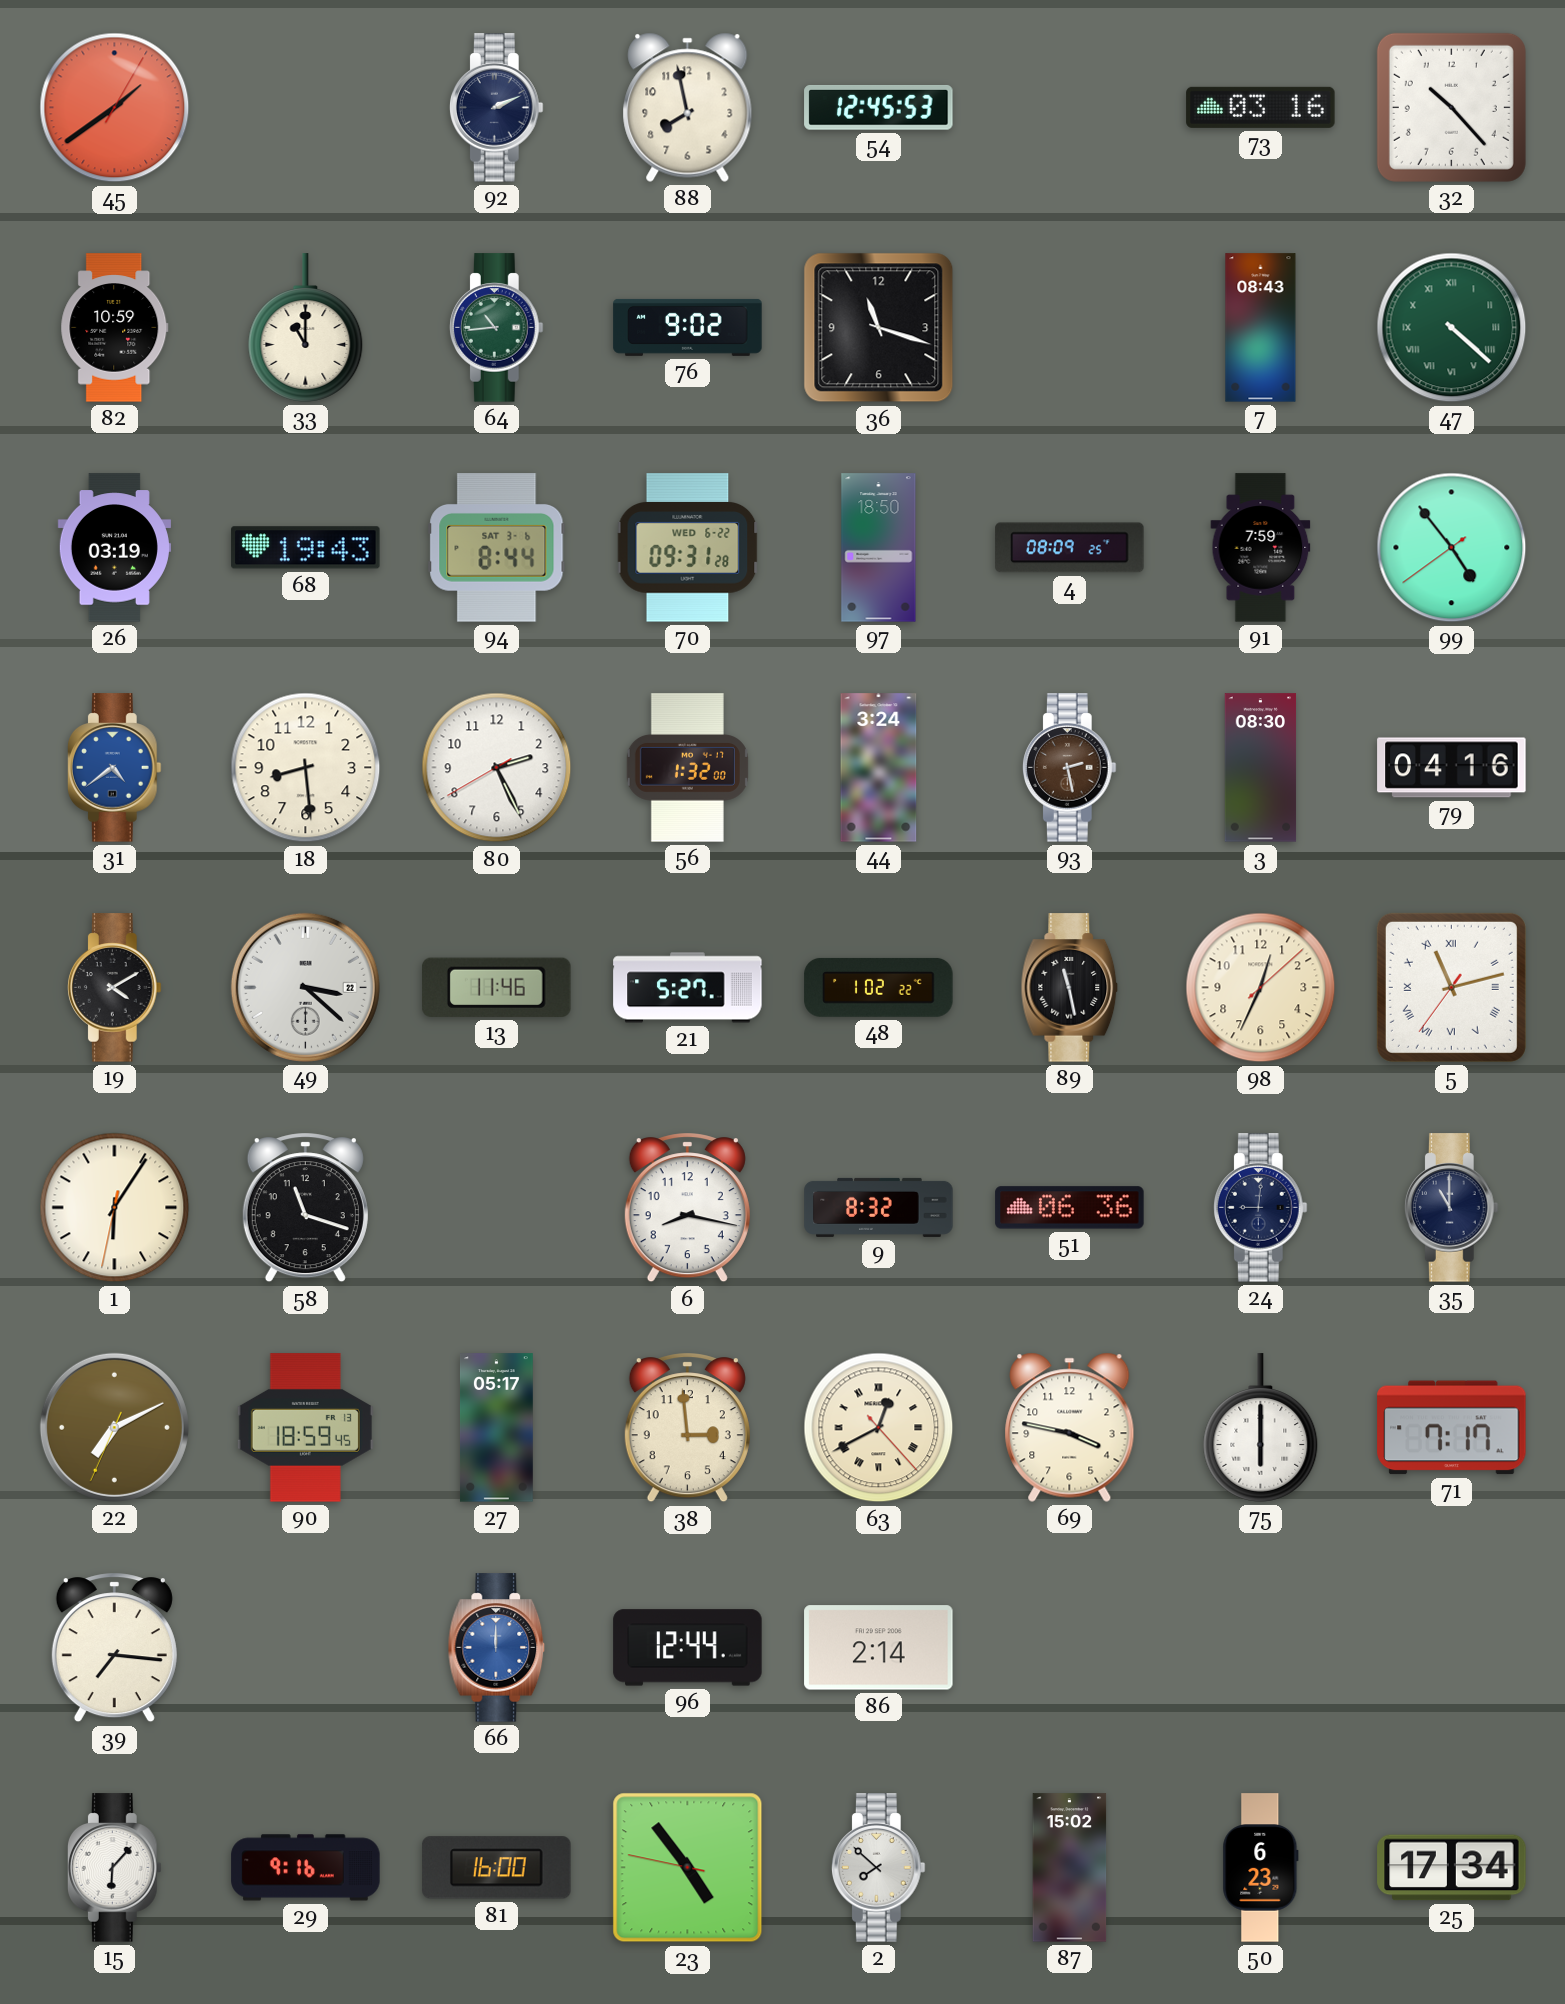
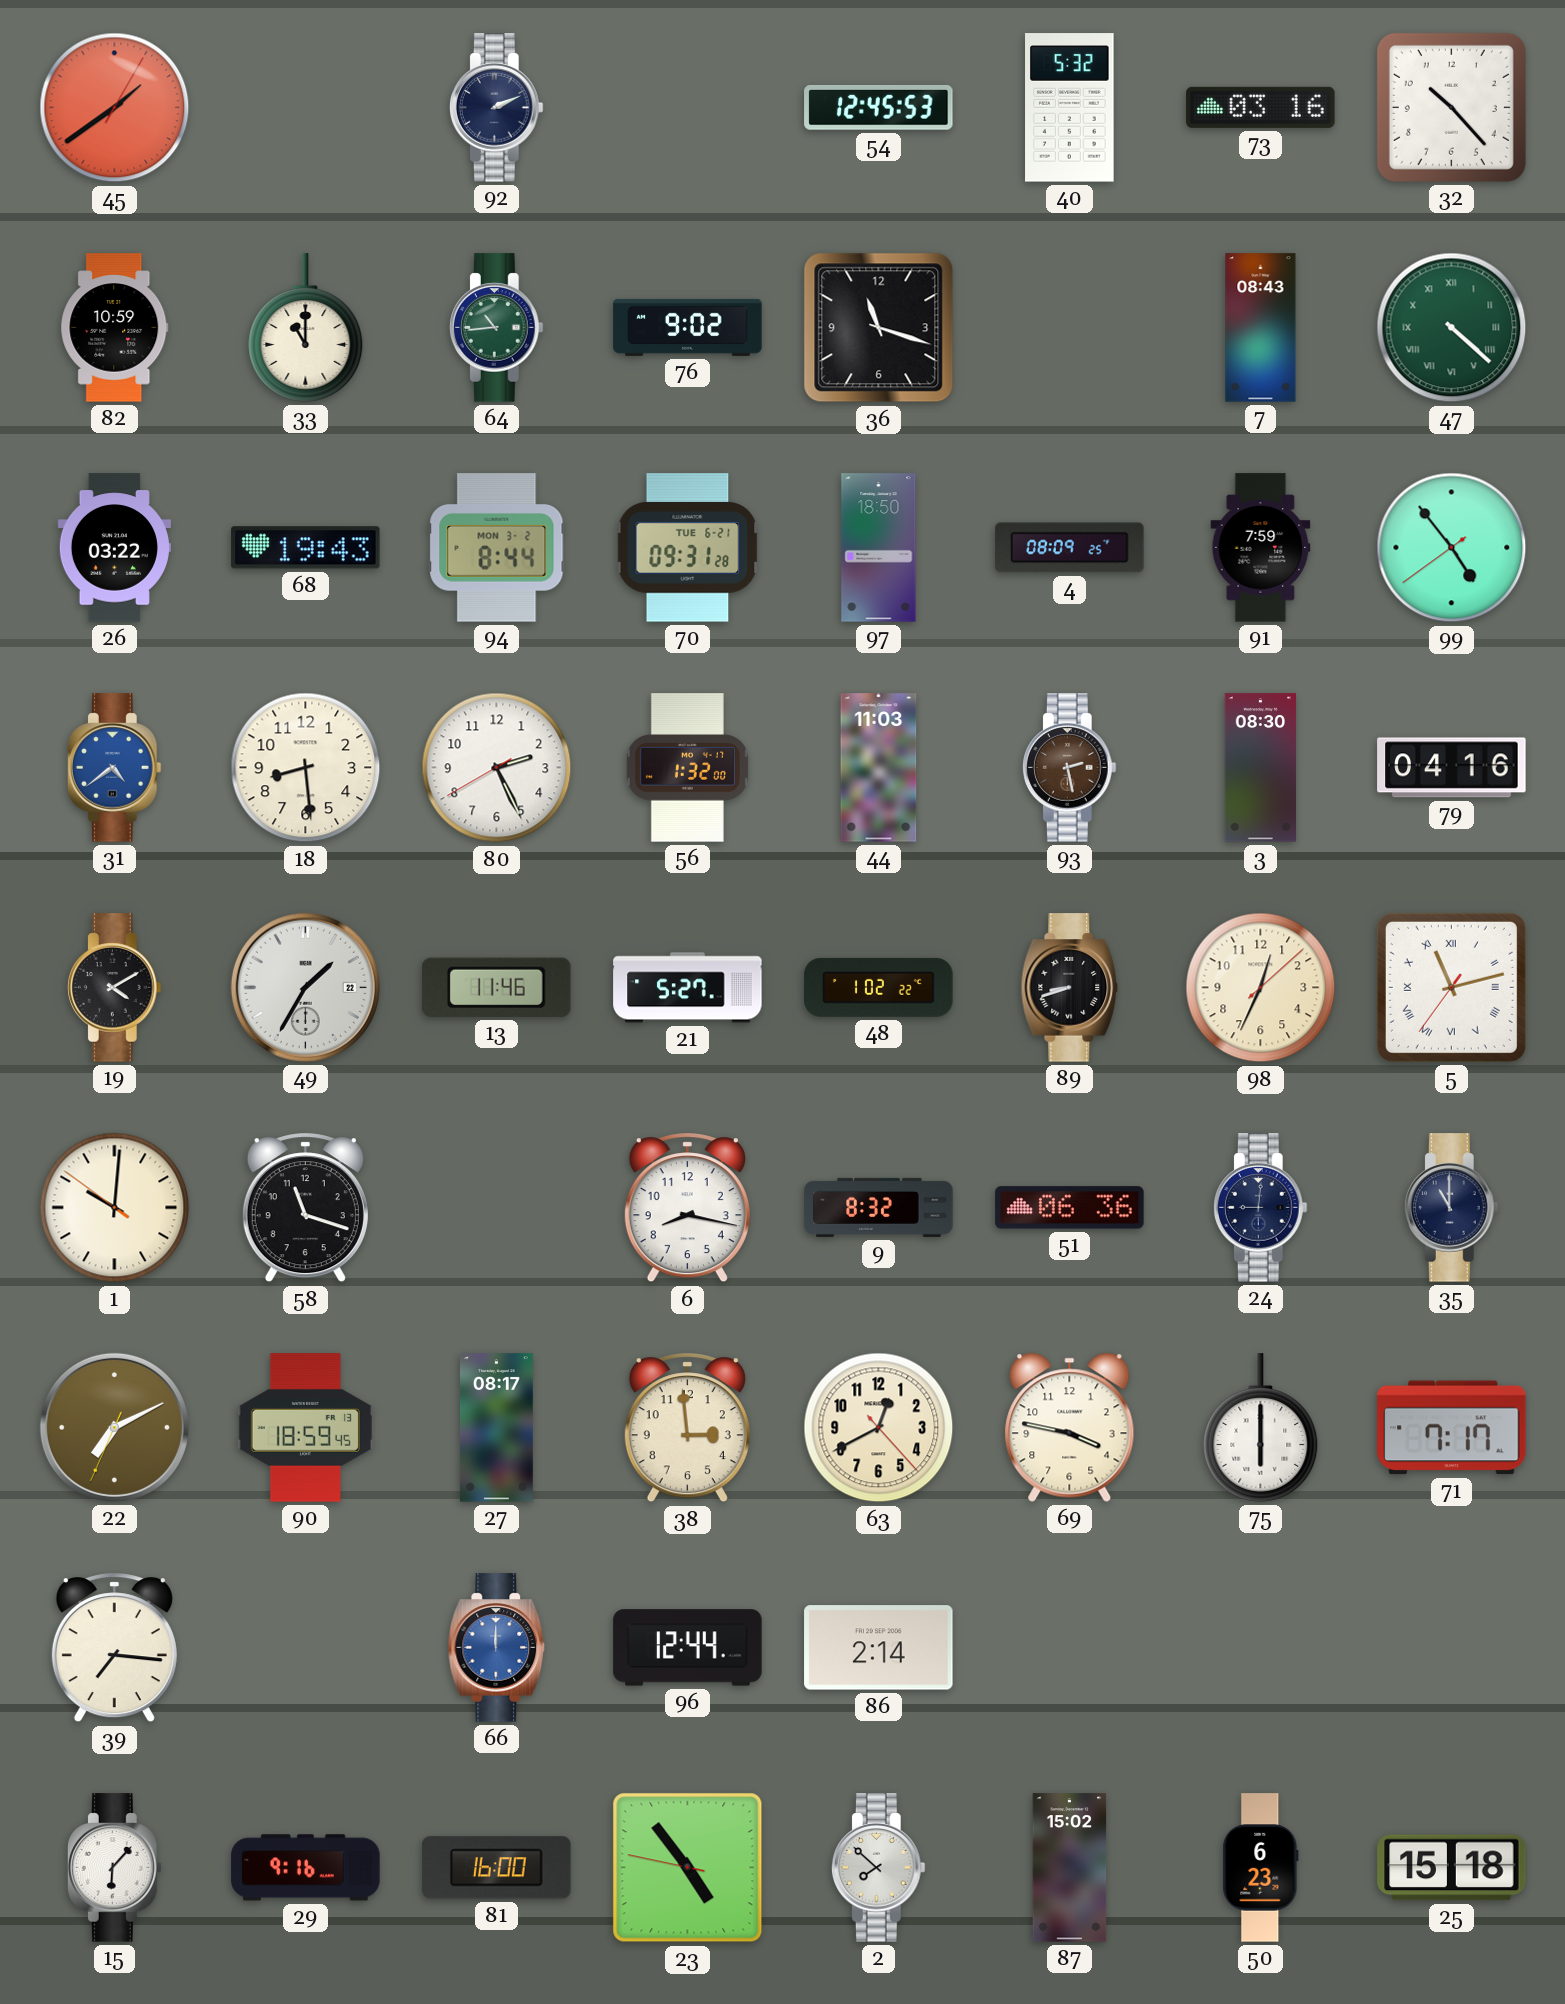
88: 7:58 -> none
40: none -> 5:32
26: 03:19 -> 03:22
94 date: SAT 3-6 -> MON 3-2
70 date: WED 6-22 -> TUE 6-21
44: 3:24 -> 11:03
49: 3:22 -> 1:35
89: 11:28 -> 8:42
1: 6:05 -> 10:00
27: 05:17 -> 08:17
63 numerals: Roman -> Arabic
25: 17:34 -> 15:18
